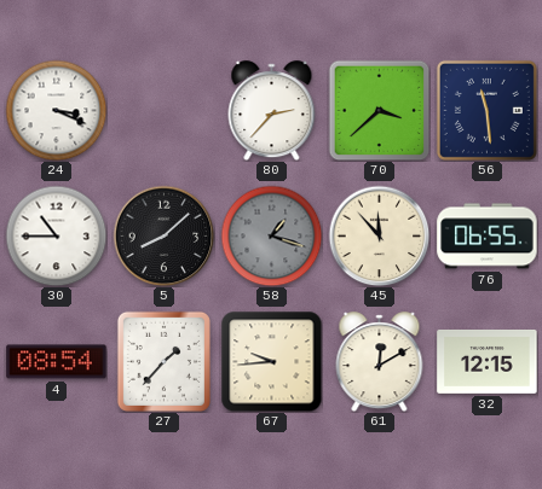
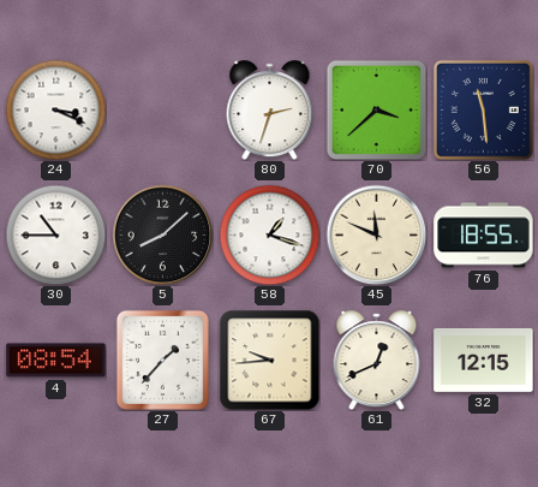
80: 2:37 -> 2:33
58 dial: grey -> white
45: 11:53 -> 11:49
76: 06:55 -> 18:55
61: 12:10 -> 12:41
